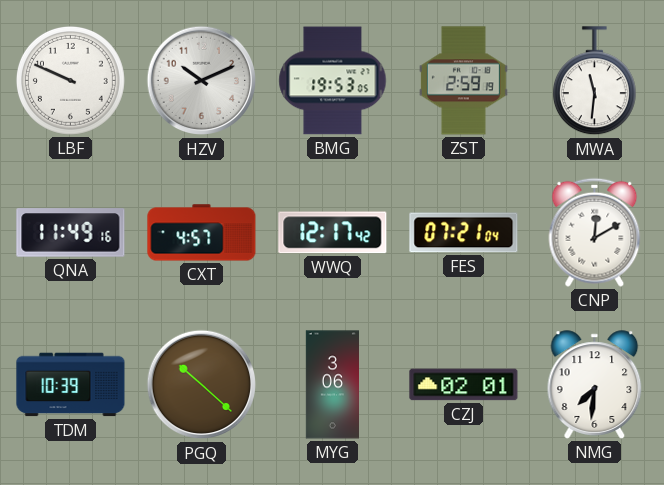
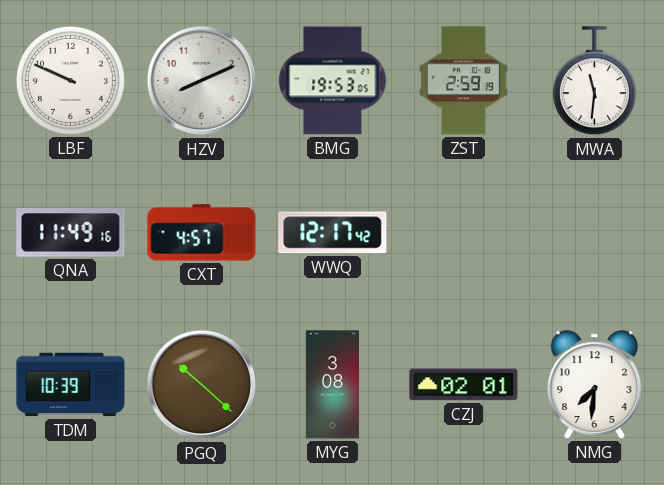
HZV: 10:11 -> 8:11
FES: 07:21 -> none
CNP: 12:10 -> none
MYG: 3:06 -> 3:08
